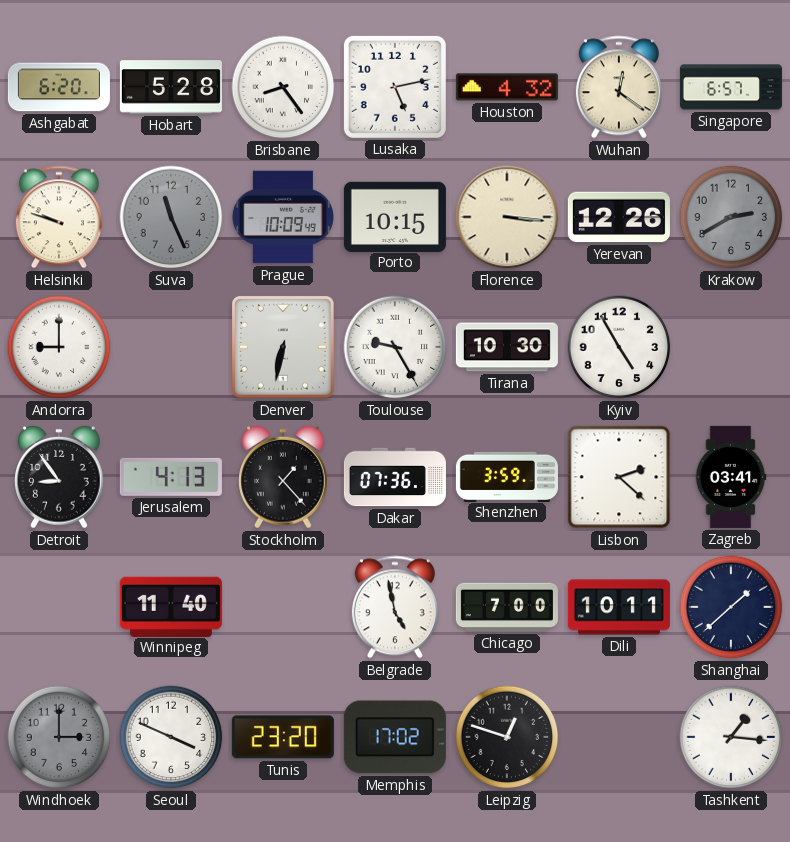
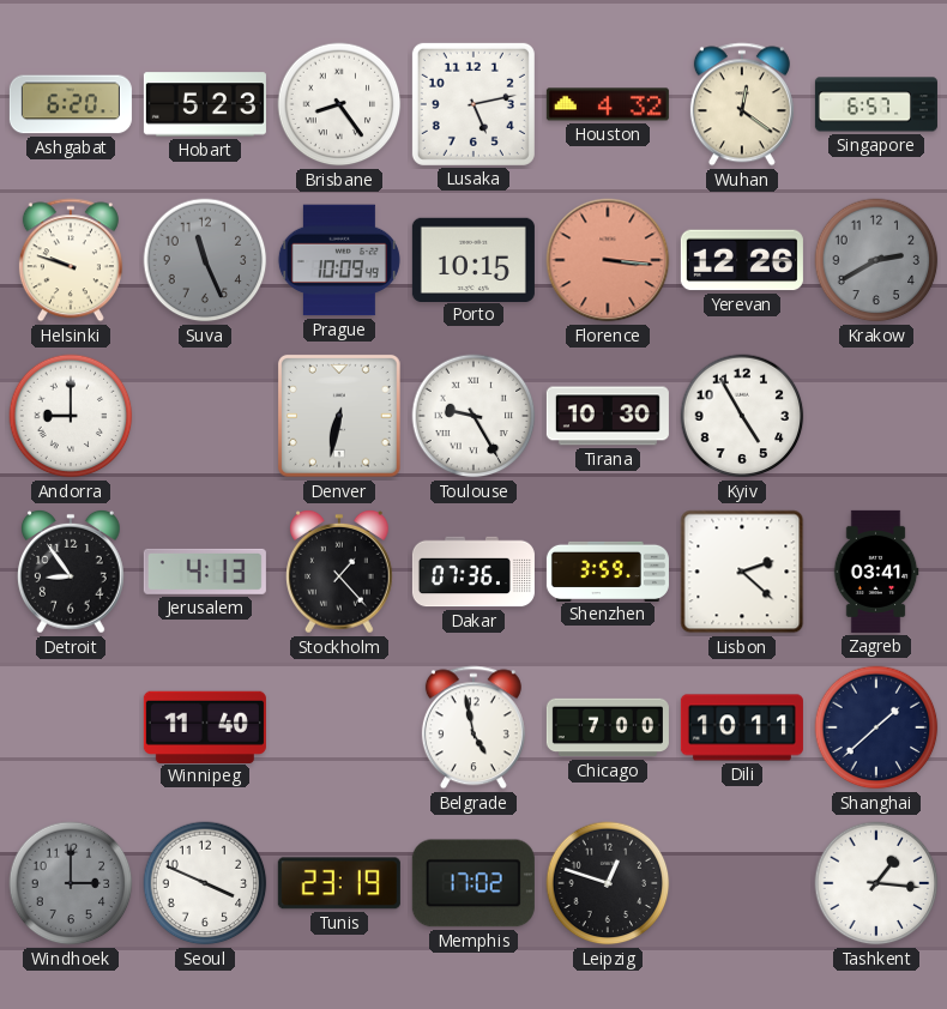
Hobart: 5:28 -> 5:23
Florence dial: cream -> salmon
Tunis: 23:20 -> 23:19
